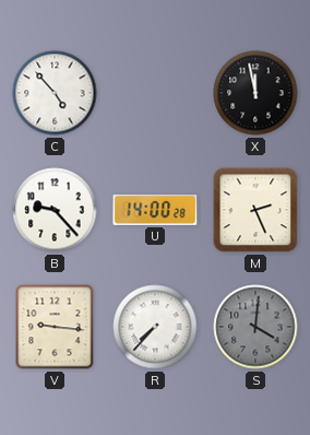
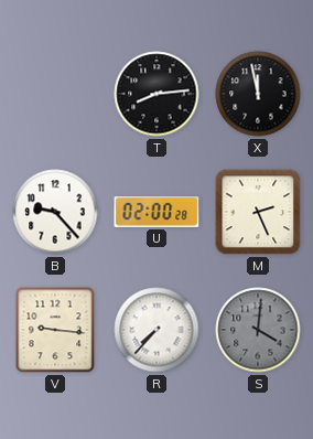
C: 4:53 -> none
T: none -> 8:14
U: 14:00 -> 02:00
